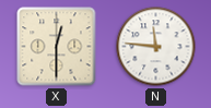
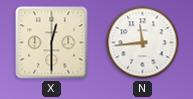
N: 11:46 -> 11:44
